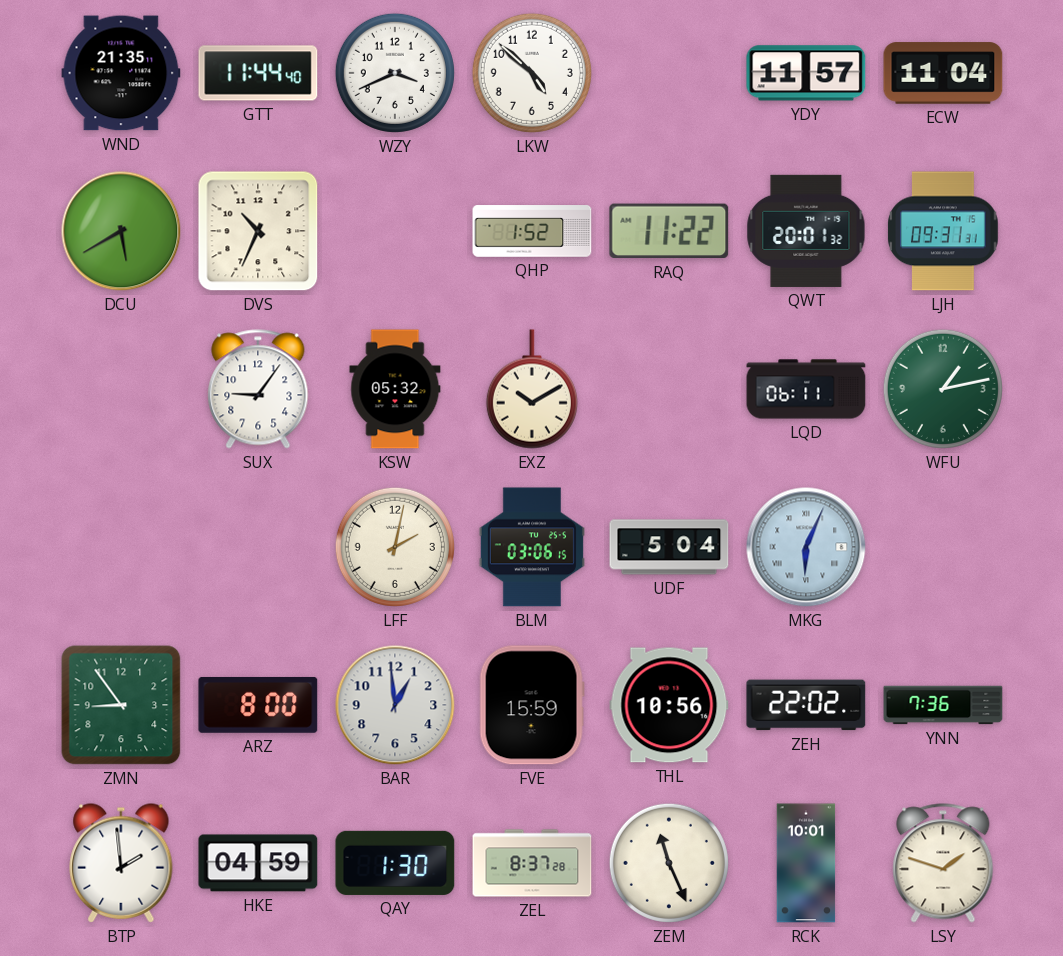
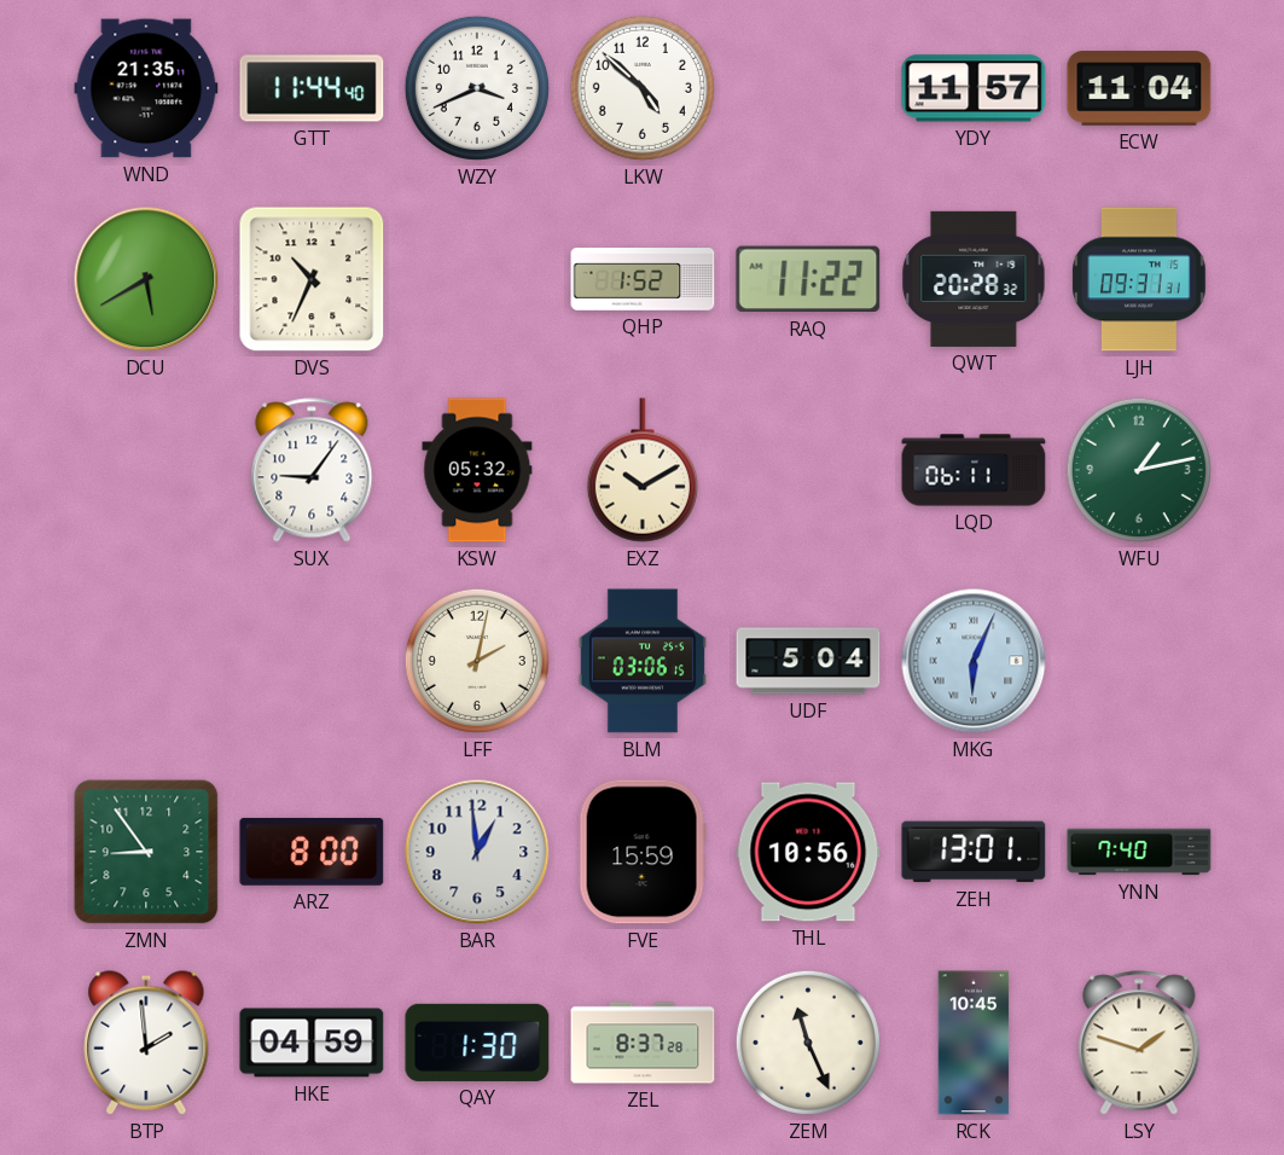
QWT: 20:01 -> 20:28
ZEH: 22:02 -> 13:01
YNN: 7:36 -> 7:40
RCK: 10:01 -> 10:45
